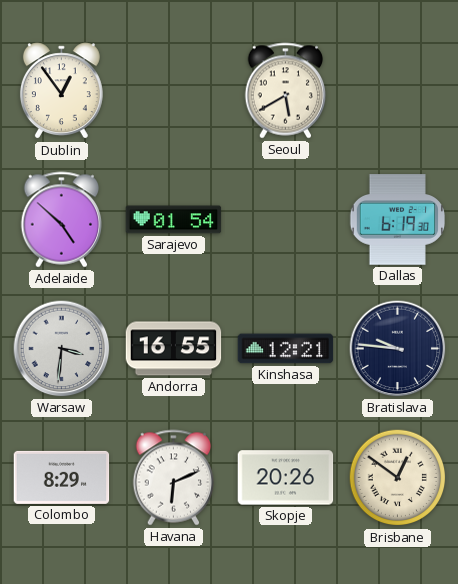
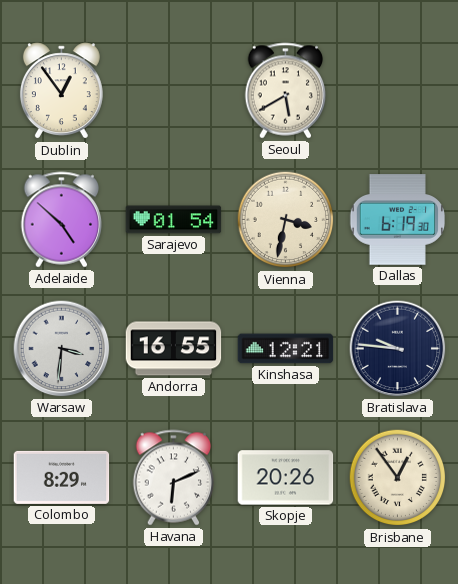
Vienna: none -> 3:32
Brisbane: 12:51 -> 12:54
